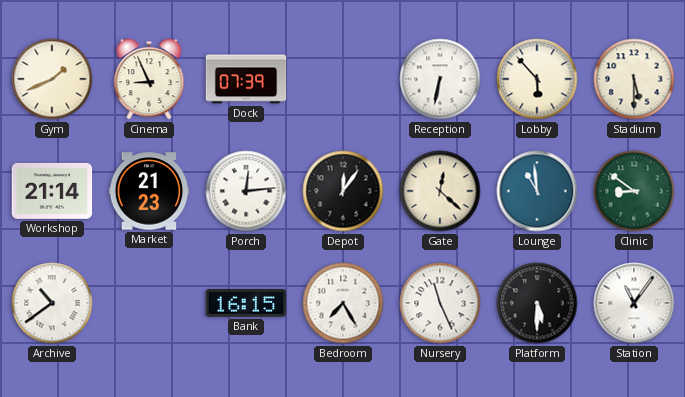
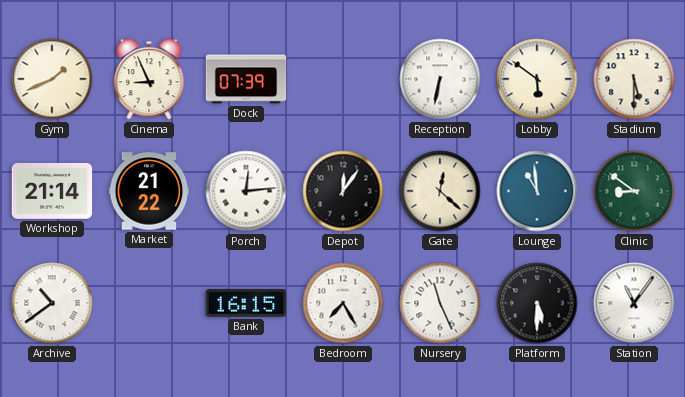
Lobby: 5:53 -> 5:51
Market: 21:23 -> 21:22
